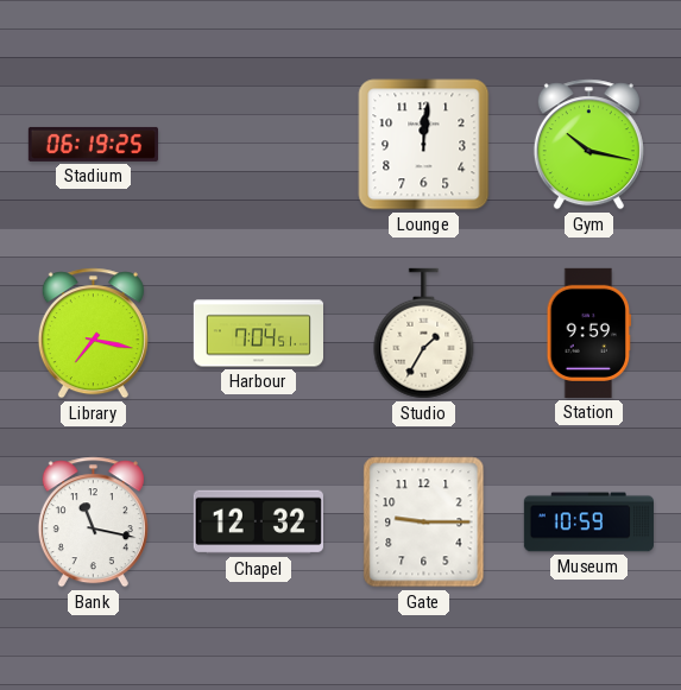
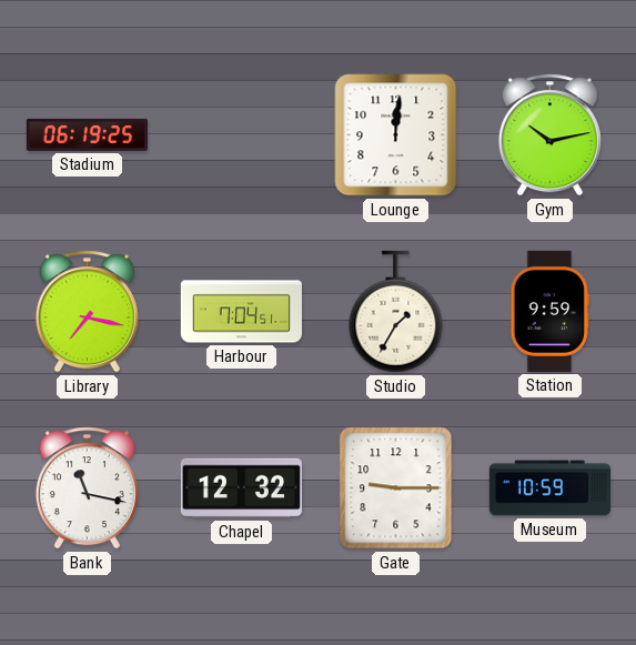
Gym: 10:17 -> 10:13
